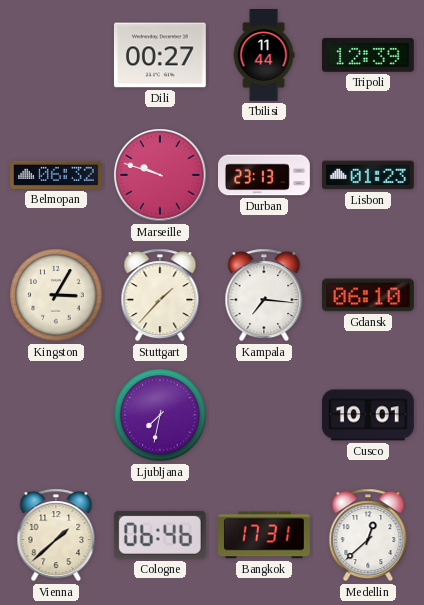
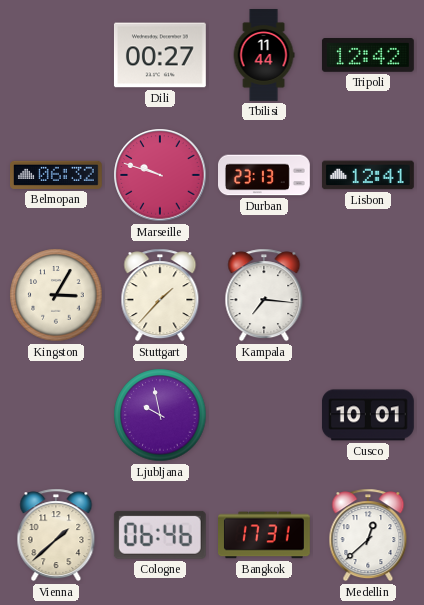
Tripoli: 12:39 -> 12:42
Lisbon: 01:23 -> 12:41
Gdansk: 06:10 -> none
Ljubljana: 7:32 -> 9:58
